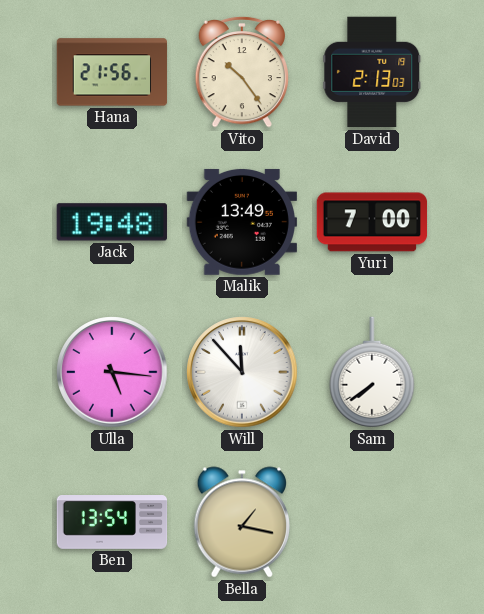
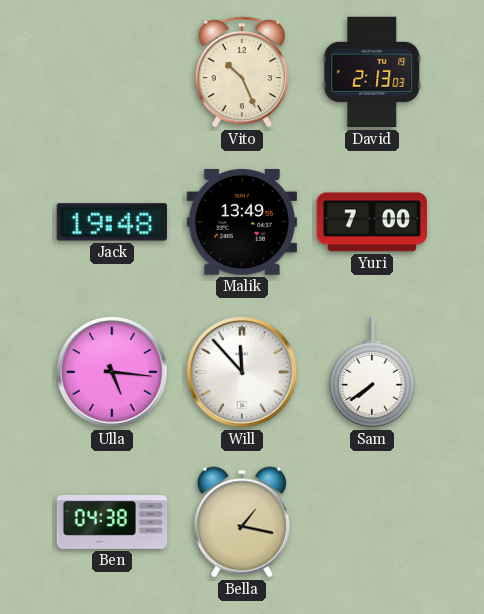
Hana: 21:56 -> none
Vito: 10:24 -> 10:26
Ben: 13:54 -> 04:38
